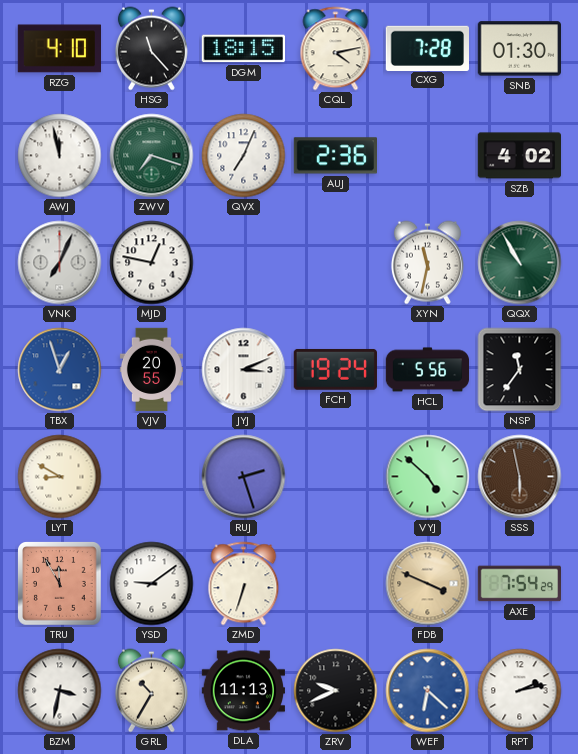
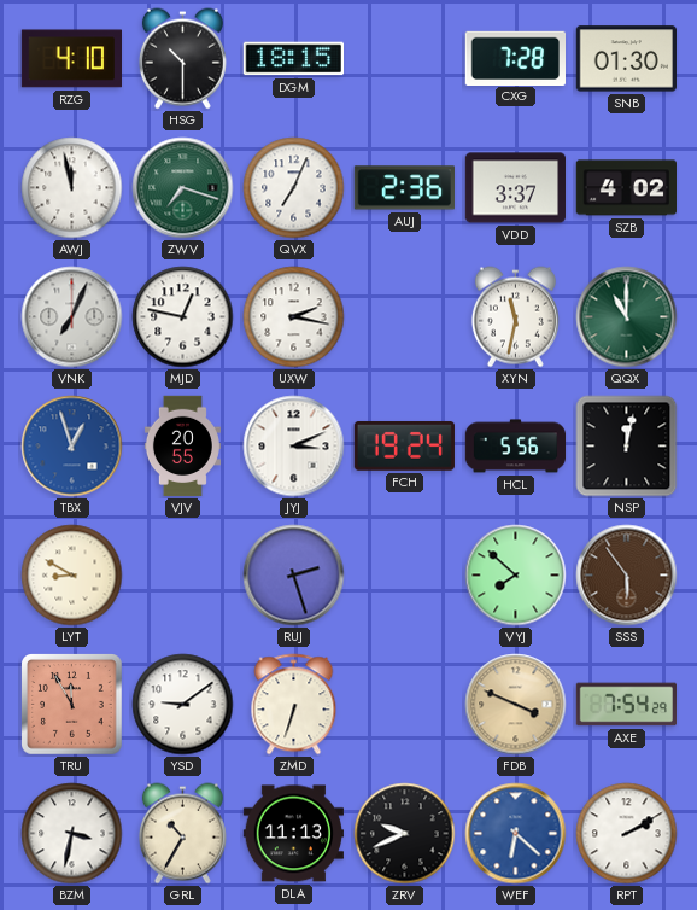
HSG: 11:23 -> 10:30
CQL: 4:13 -> none
VDD: none -> 3:37
UXW: none -> 2:17
QQX: 10:55 -> 11:00
NSP: 11:36 -> 12:02
VYJ: 4:52 -> 7:52
SSS: 5:58 -> 5:54
RPT: 2:13 -> 2:10
